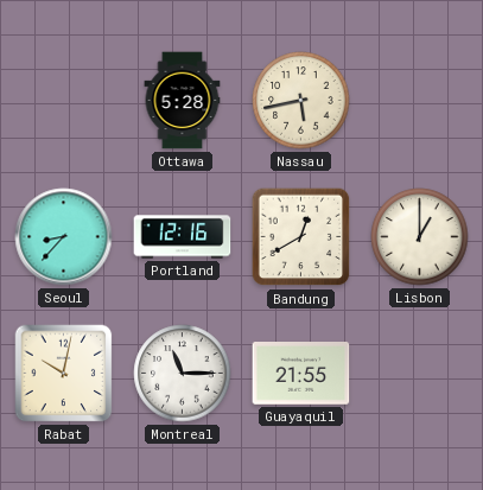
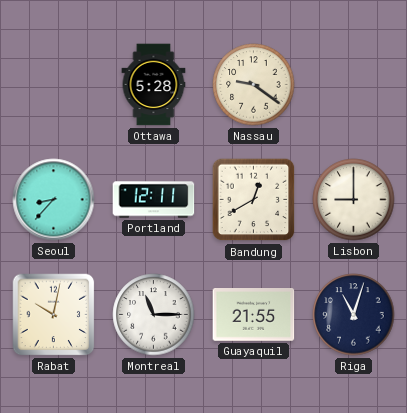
Nassau: 5:43 -> 9:21
Portland: 12:16 -> 12:11
Lisbon: 1:00 -> 9:00
Riga: none -> 11:03
